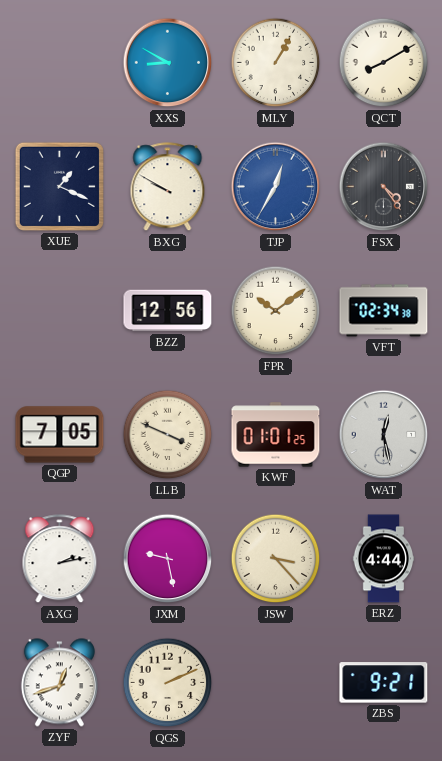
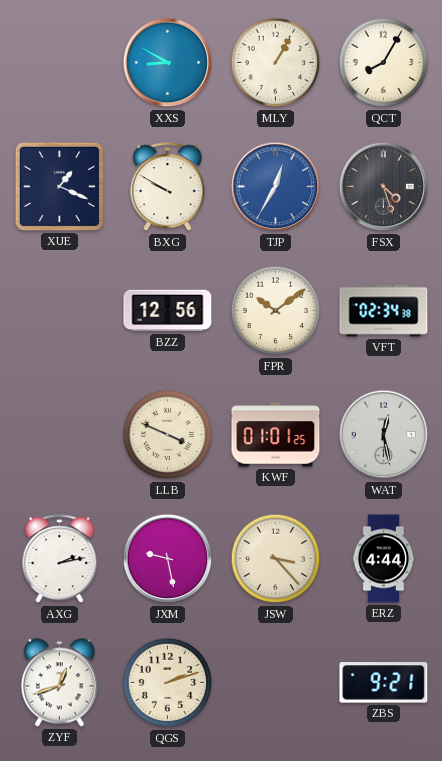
QCT: 8:10 -> 8:05
FSX: 4:24 -> 4:27
QGP: 7:05 -> none
QGS: 2:11 -> 2:12
